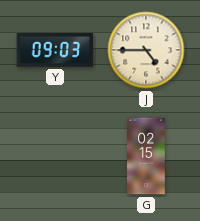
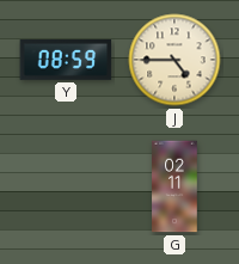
Y: 09:03 -> 08:59
G: 02:15 -> 02:11
